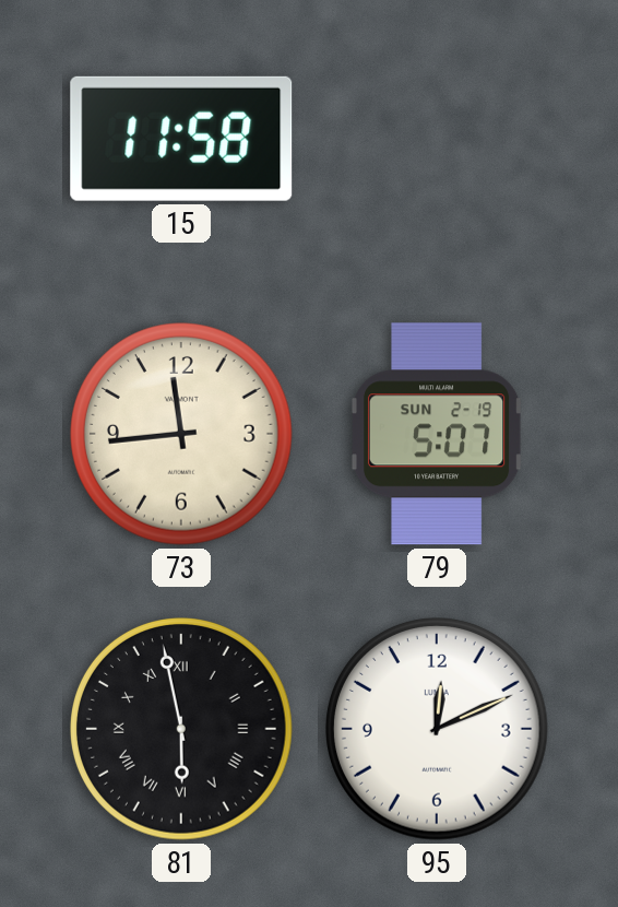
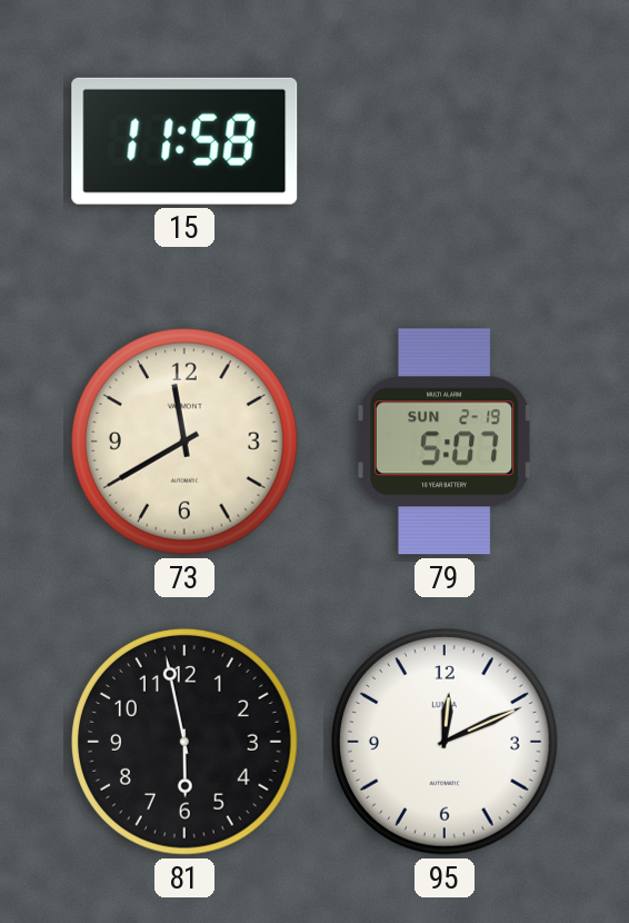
73: 11:44 -> 11:40
81 numerals: Roman -> Arabic
